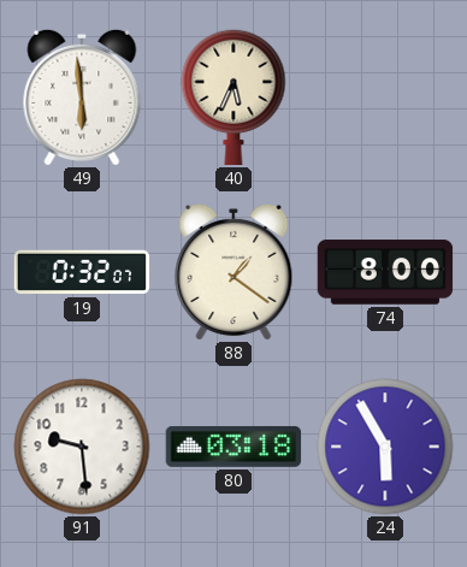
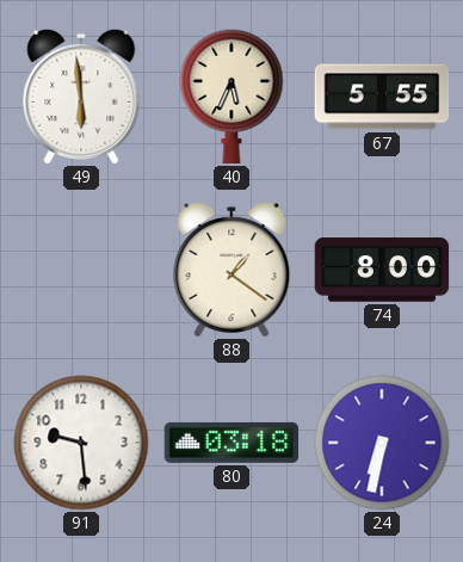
67: none -> 5:55
19: 0:32 -> none
24: 5:55 -> 6:32
